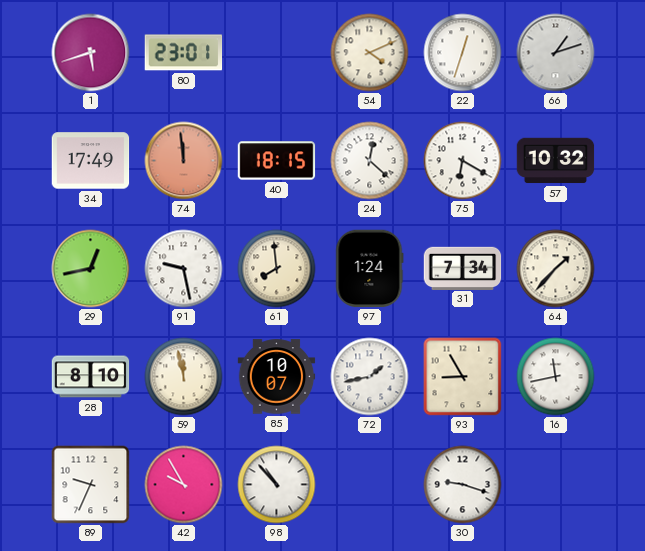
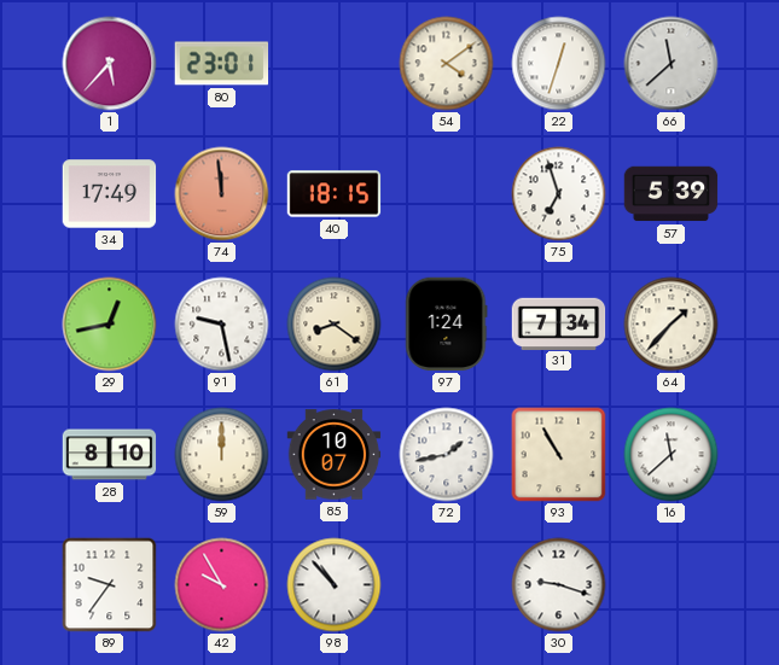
1: 5:42 -> 5:37
54: 4:11 -> 4:09
66: 1:12 -> 11:38
24: 12:22 -> none
75: 6:20 -> 6:57
57: 10:32 -> 5:39
61: 7:59 -> 8:21
59: 11:58 -> 12:00
93: 8:55 -> 10:55
16: 11:43 -> 11:38
89: 9:34 -> 9:36
